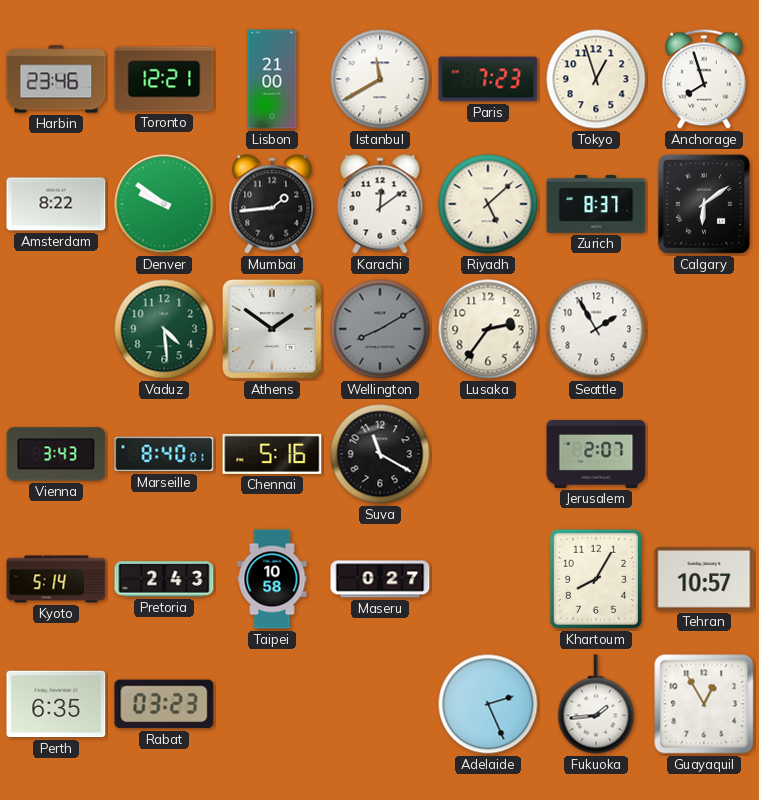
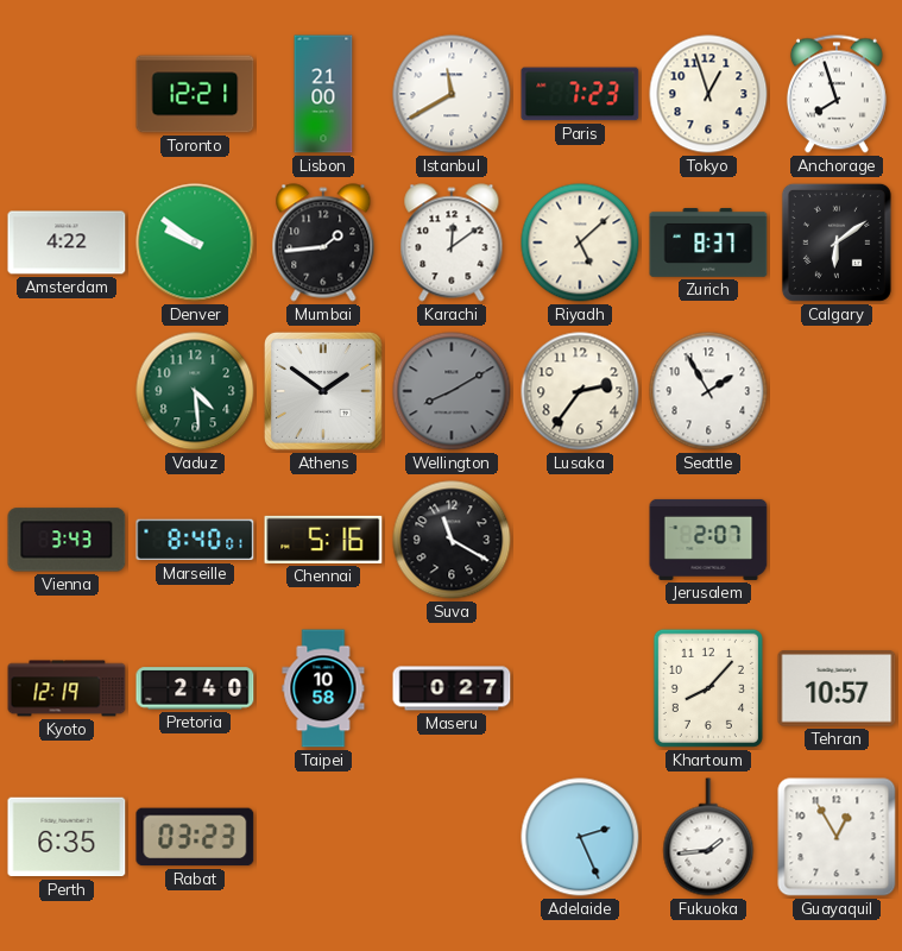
Harbin: 23:46 -> none
Amsterdam: 8:22 -> 4:22
Kyoto: 5:14 -> 12:19
Pretoria: 2:43 -> 2:40
Khartoum: 8:05 -> 8:07
